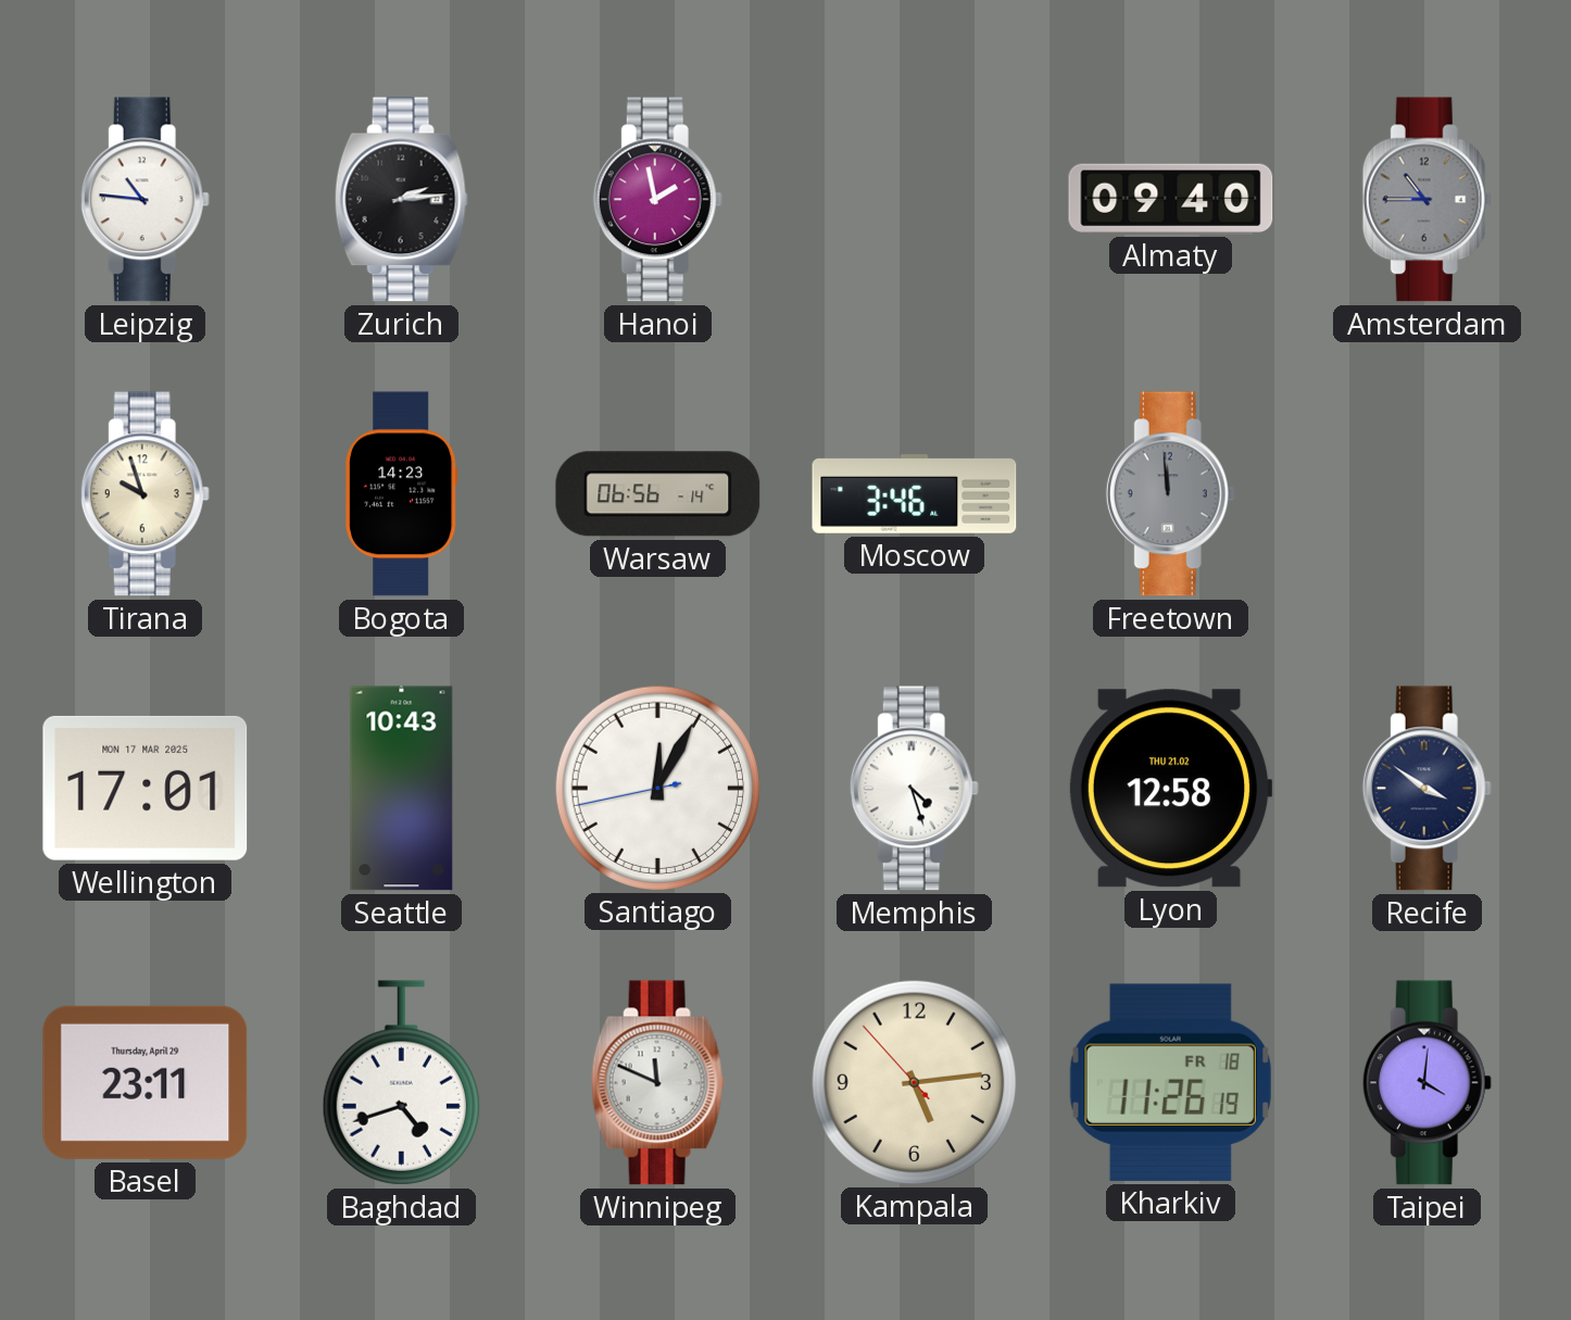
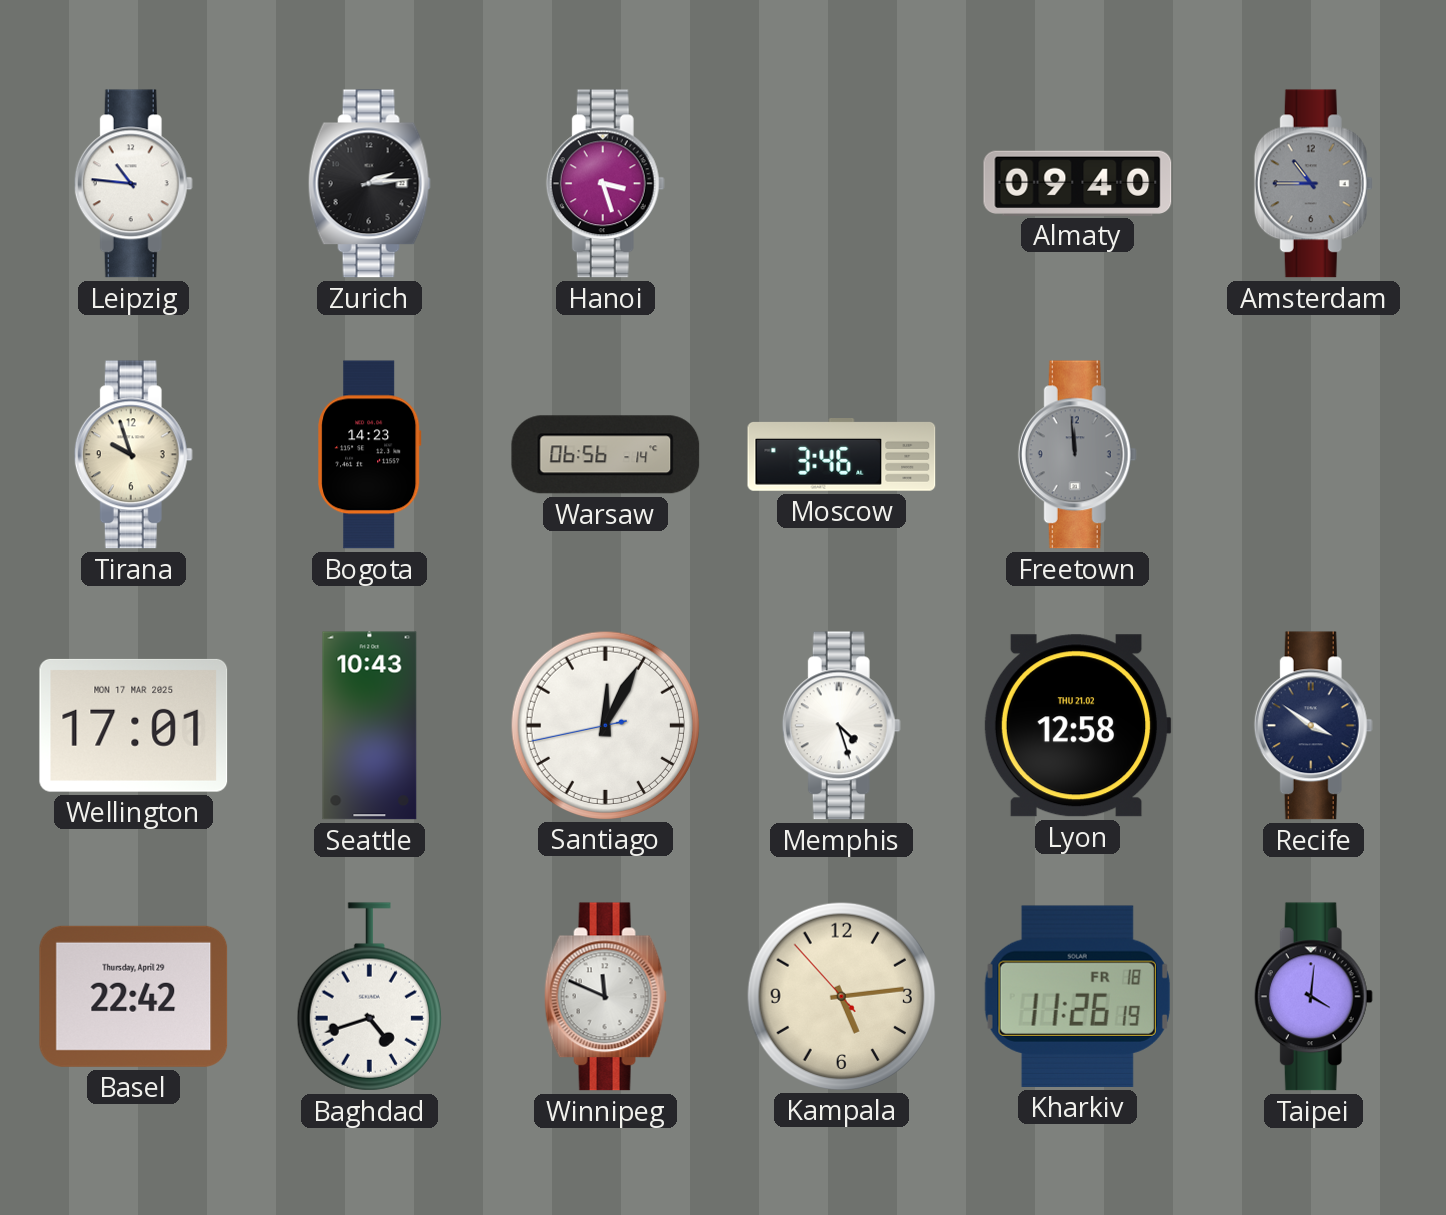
Hanoi: 1:58 -> 3:27
Basel: 23:11 -> 22:42
